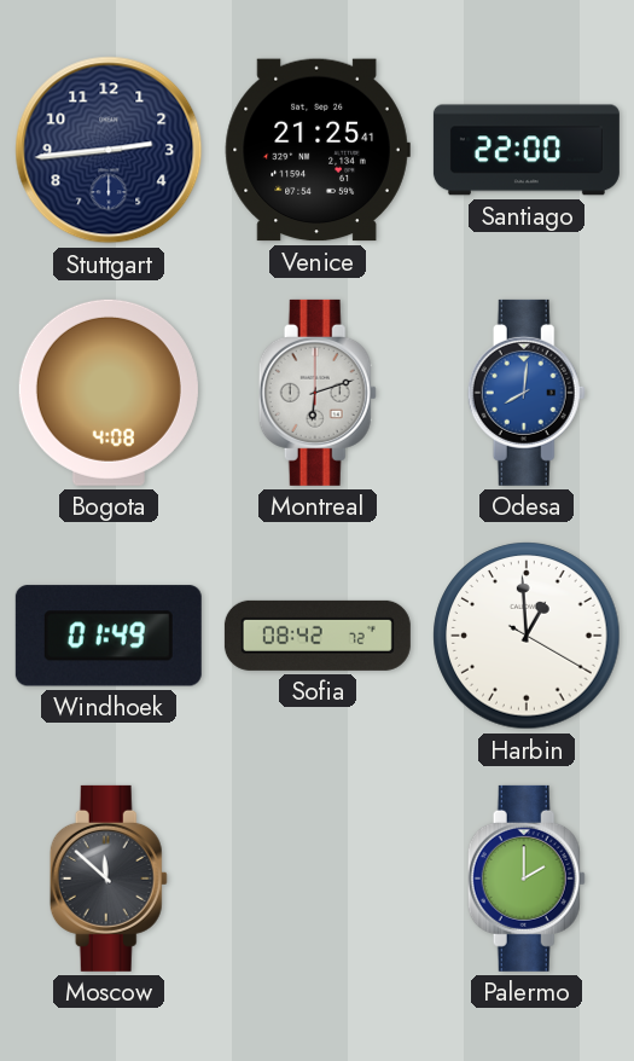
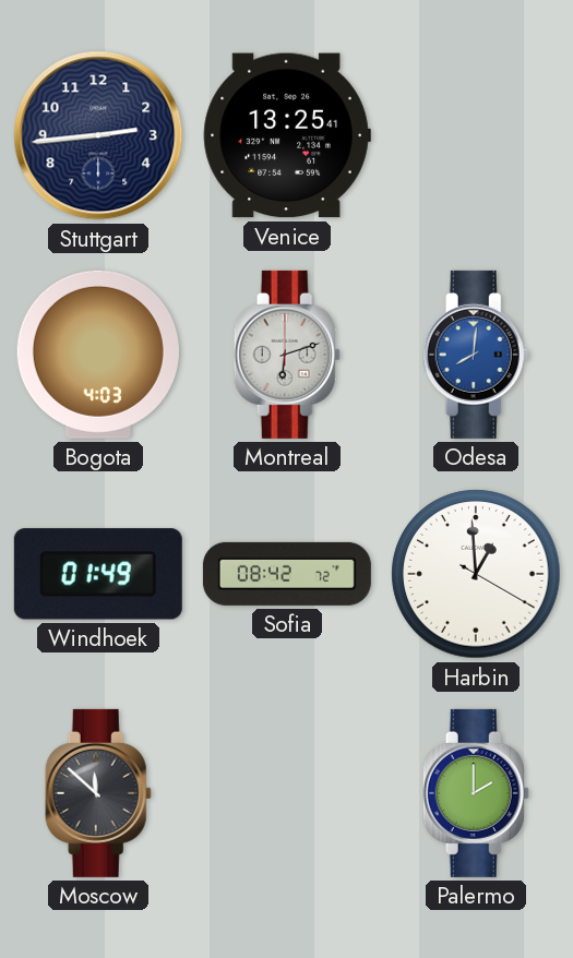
Venice: 21:25 -> 13:25
Santiago: 22:00 -> none
Bogota: 4:08 -> 4:03
